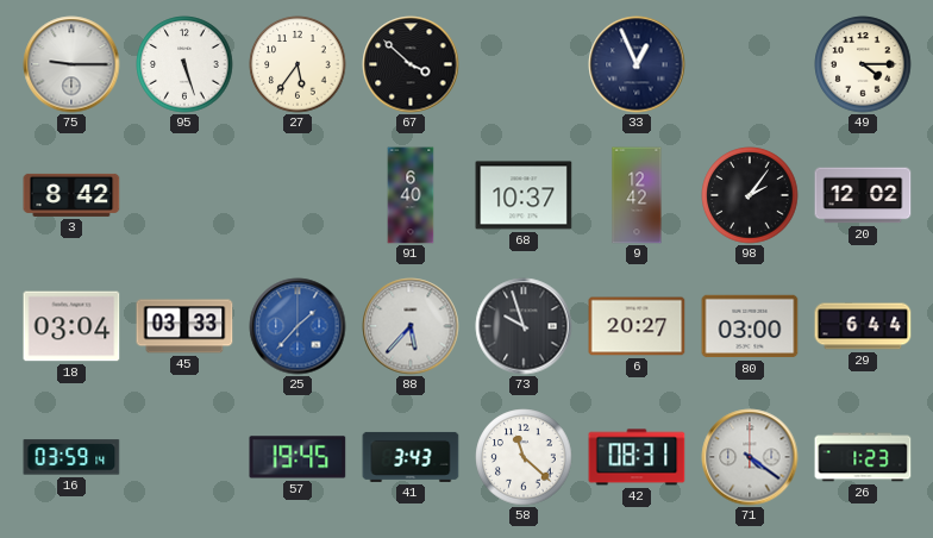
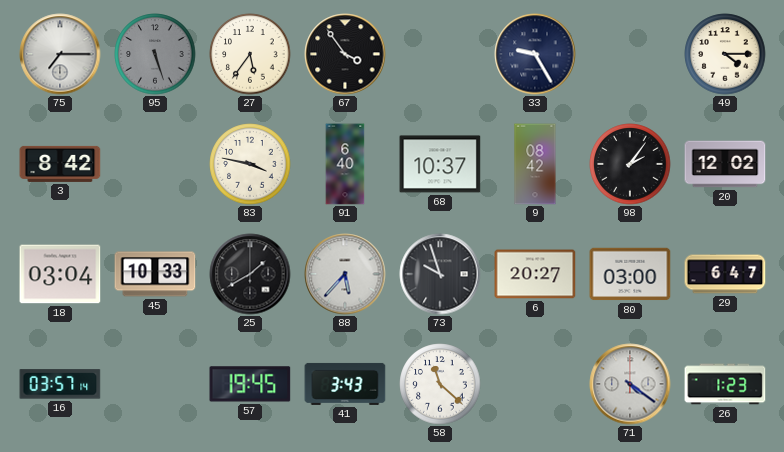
75: 9:15 -> 7:15
95 dial: white -> grey
67: 3:52 -> 3:54
33: 12:56 -> 9:25
83: none -> 3:47
9: 12:42 -> 08:42
45: 03:33 -> 10:33
25: 1:37 -> 1:40
25 dial: blue -> black
29: 6:44 -> 6:47
16: 03:59 -> 03:57
42: 08:31 -> none
